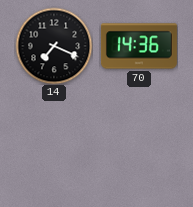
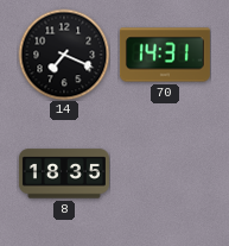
70: 14:36 -> 14:31
8: none -> 18:35
